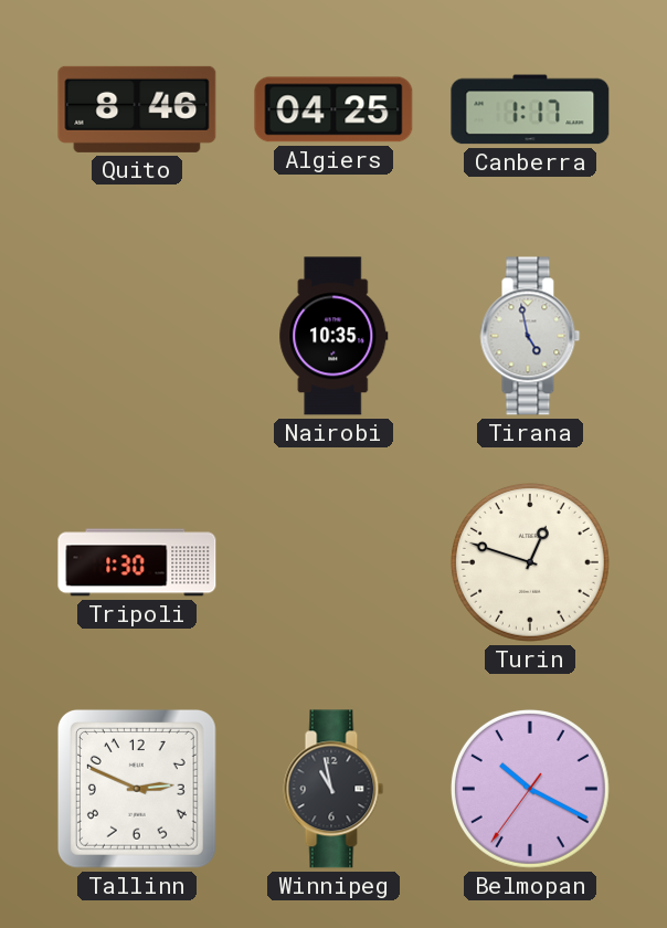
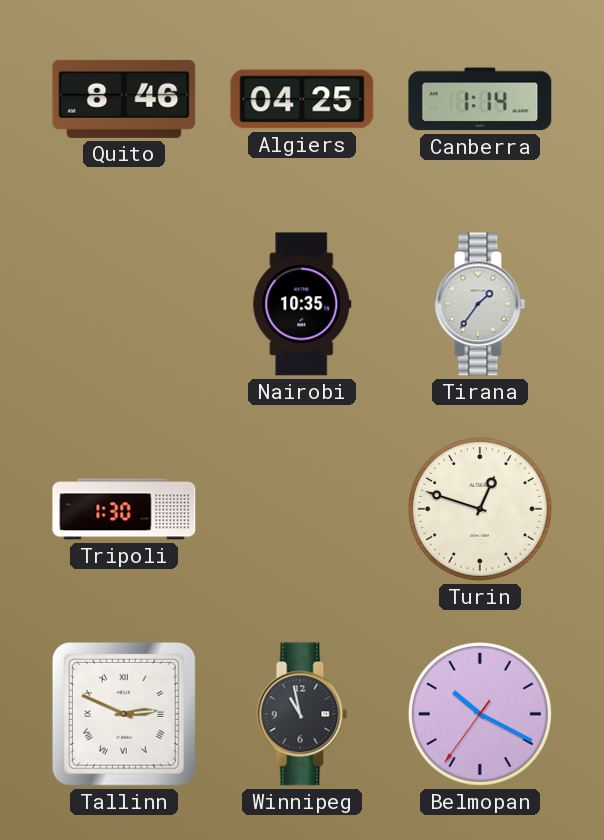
Canberra: 1:17 -> 1:14
Tirana: 4:58 -> 1:36
Tallinn numerals: Arabic -> Roman
